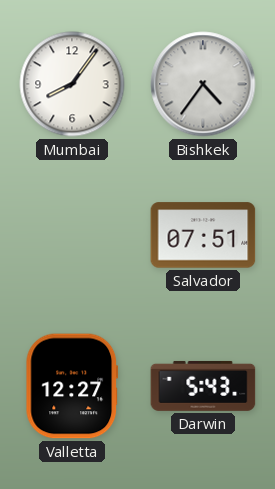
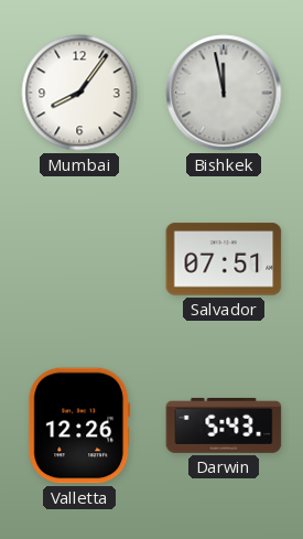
Bishkek: 4:36 -> 11:58
Valletta: 12:27 -> 12:26
